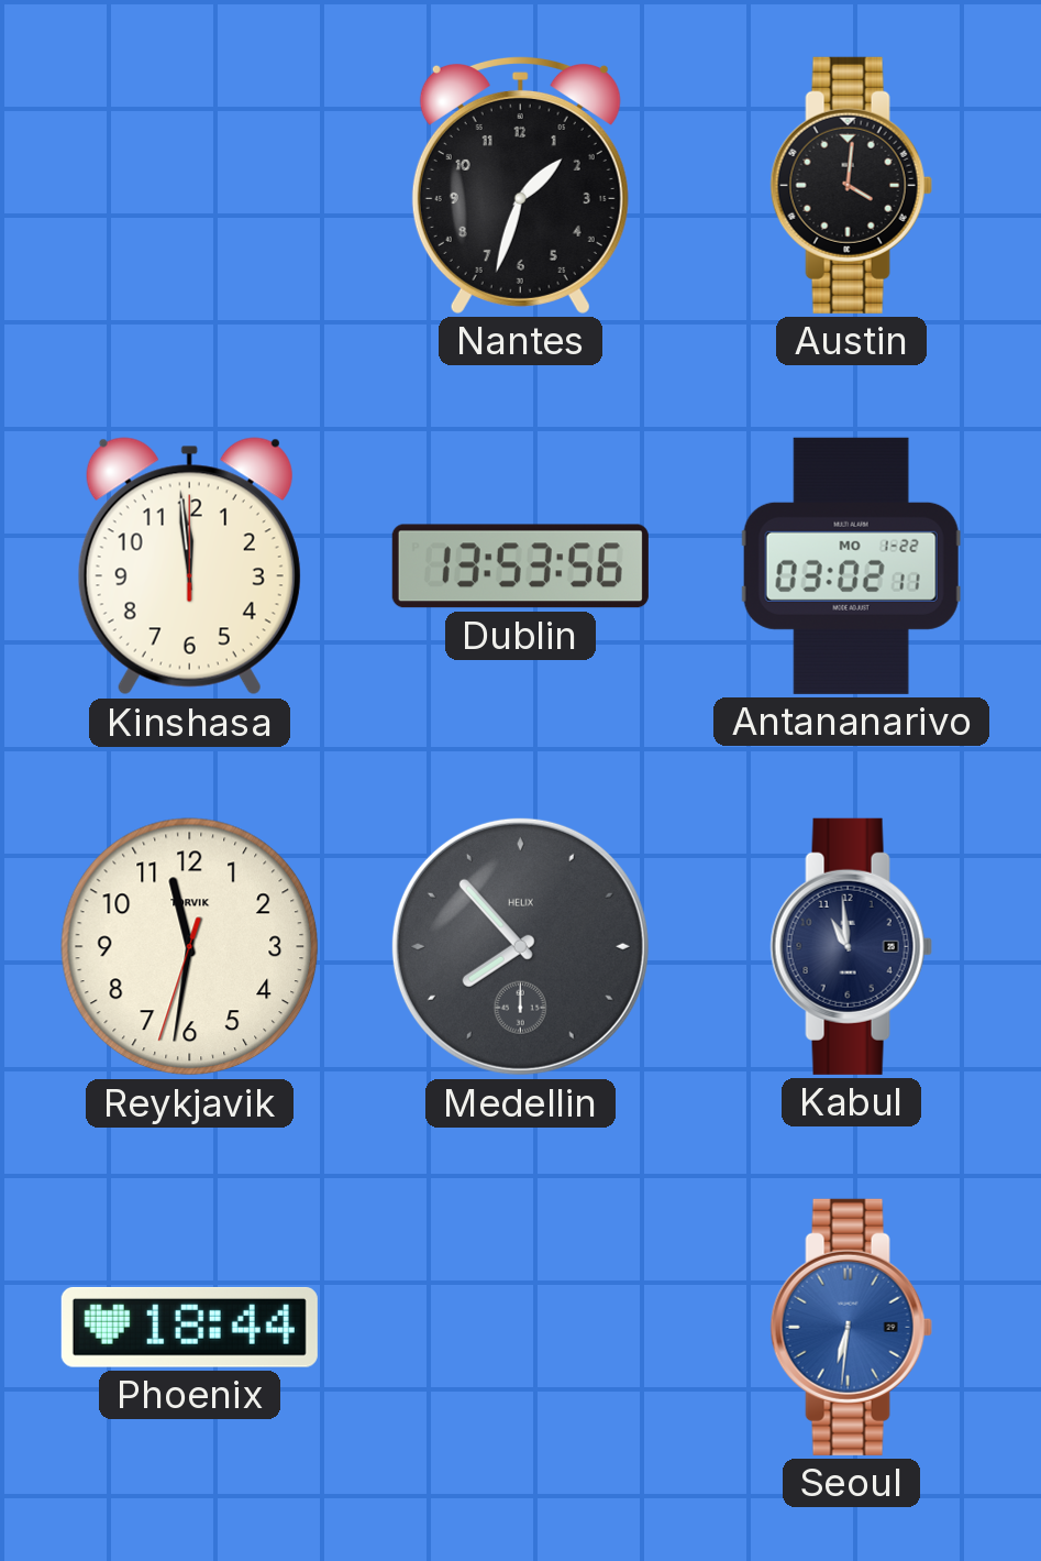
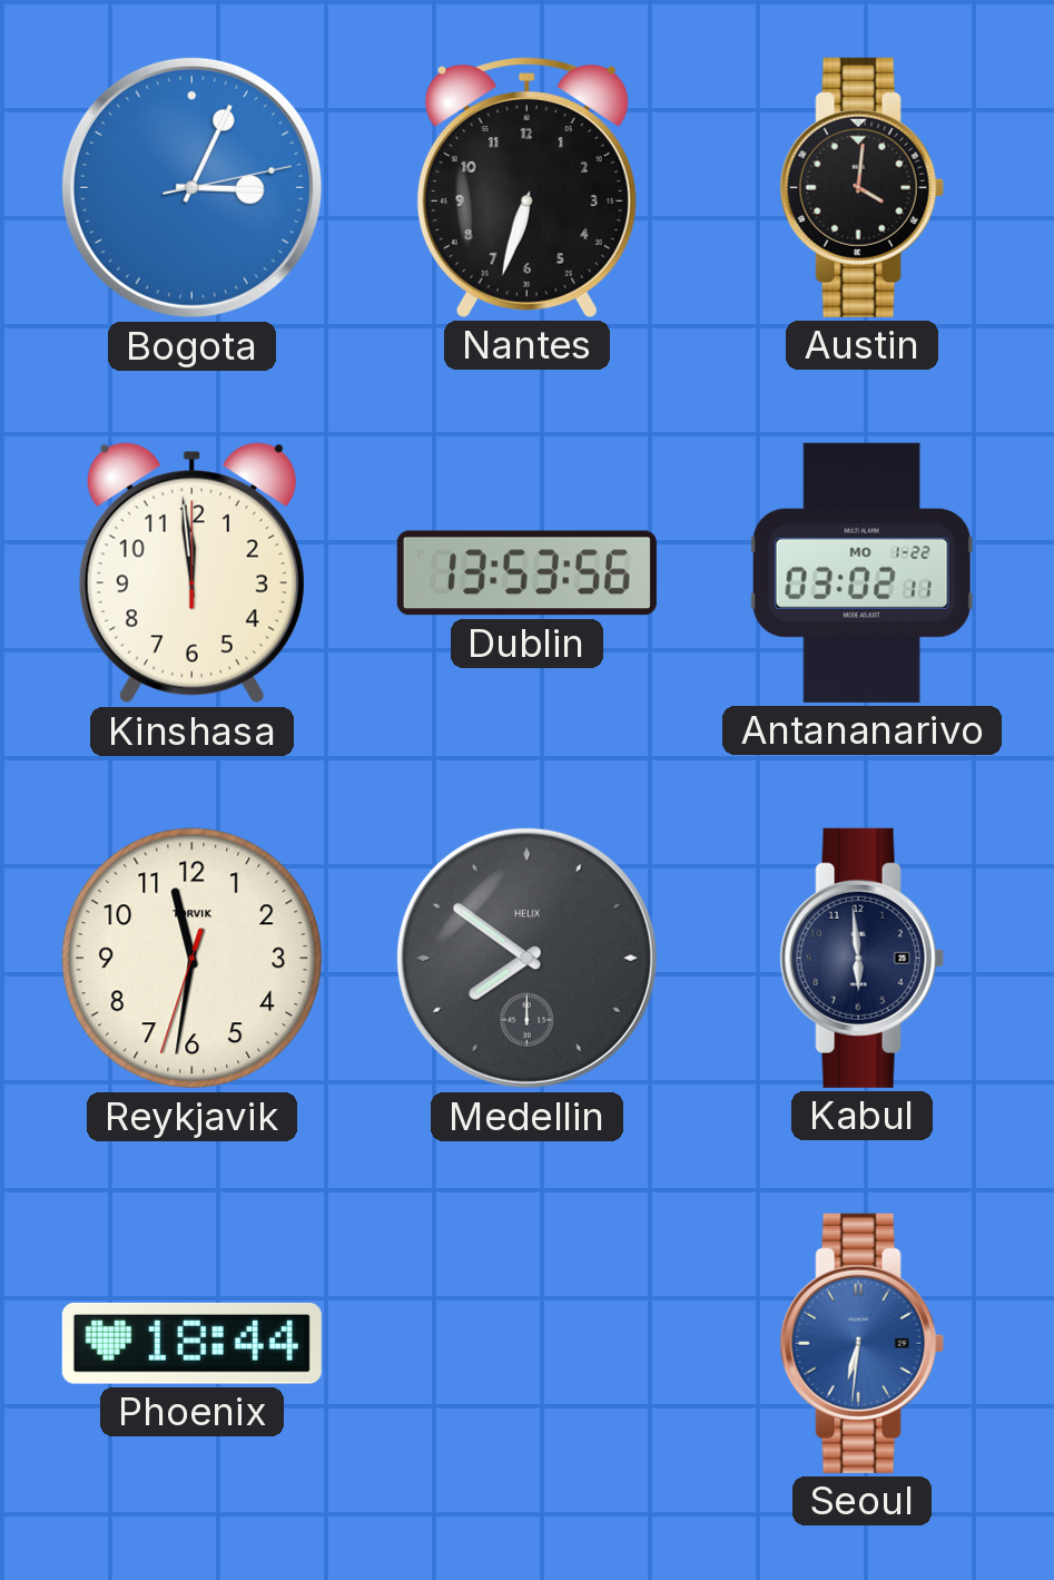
Bogota: none -> 3:04
Nantes: 1:33 -> 6:33
Medellin: 7:53 -> 7:51
Kabul: 10:59 -> 5:59
